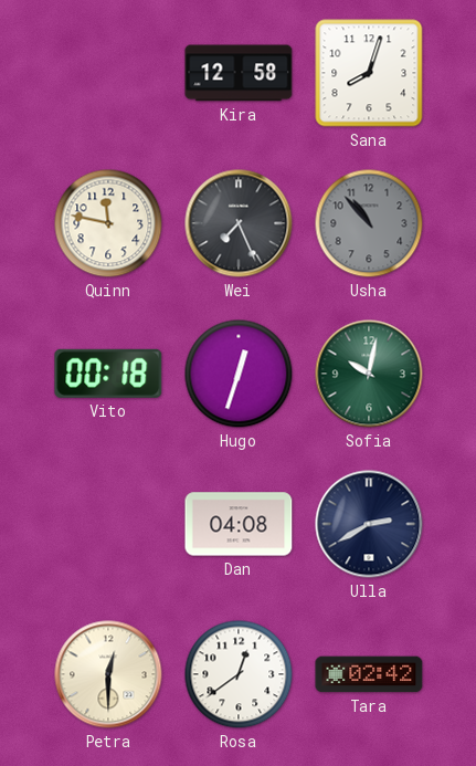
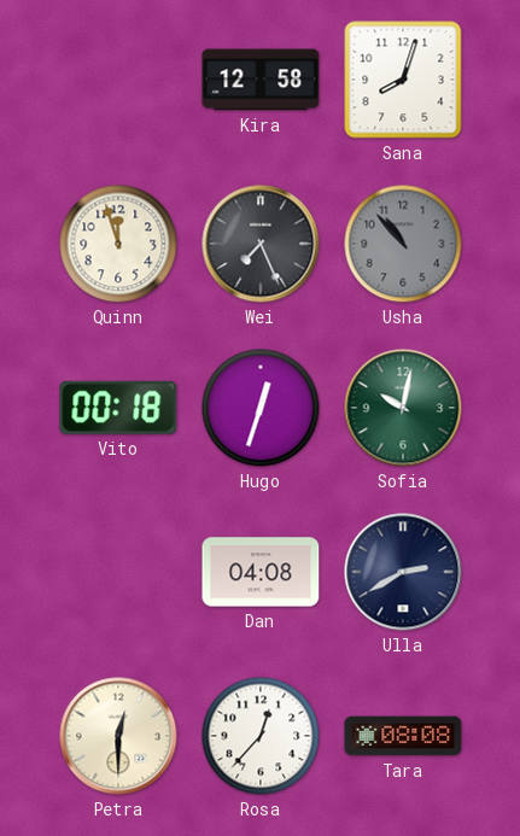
Quinn: 11:47 -> 11:57
Rosa: 12:39 -> 12:37
Tara: 02:42 -> 08:08
